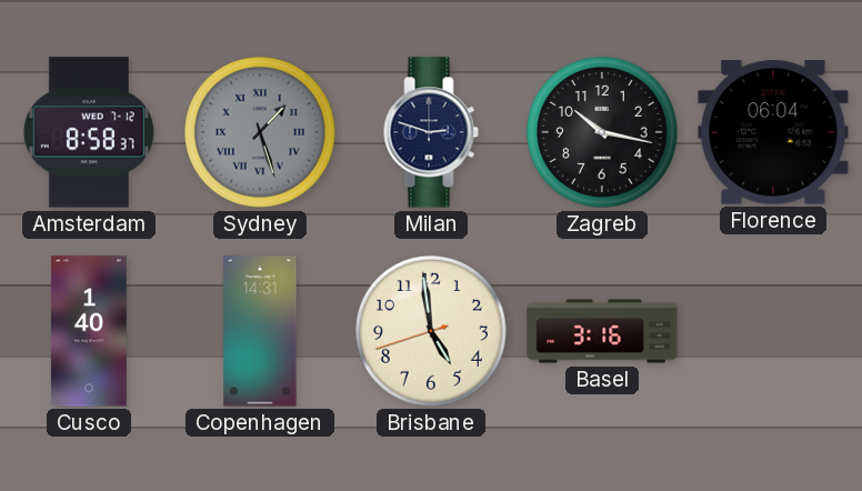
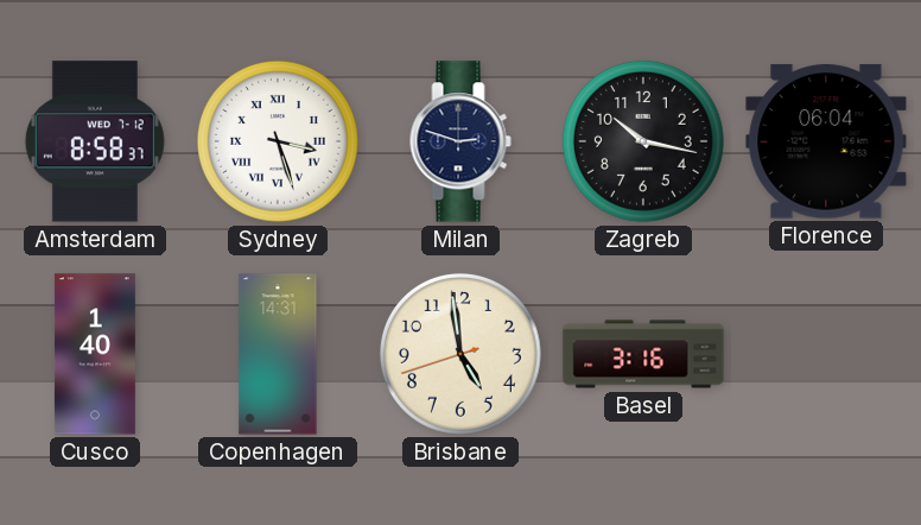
Sydney: 1:27 -> 3:27
Sydney dial: grey -> white
